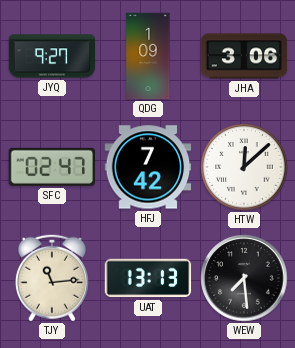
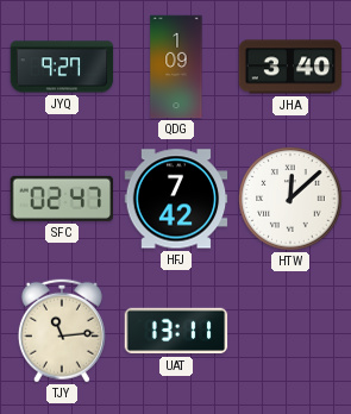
JHA: 3:06 -> 3:40
UAT: 13:13 -> 13:11
WEW: 7:29 -> none
